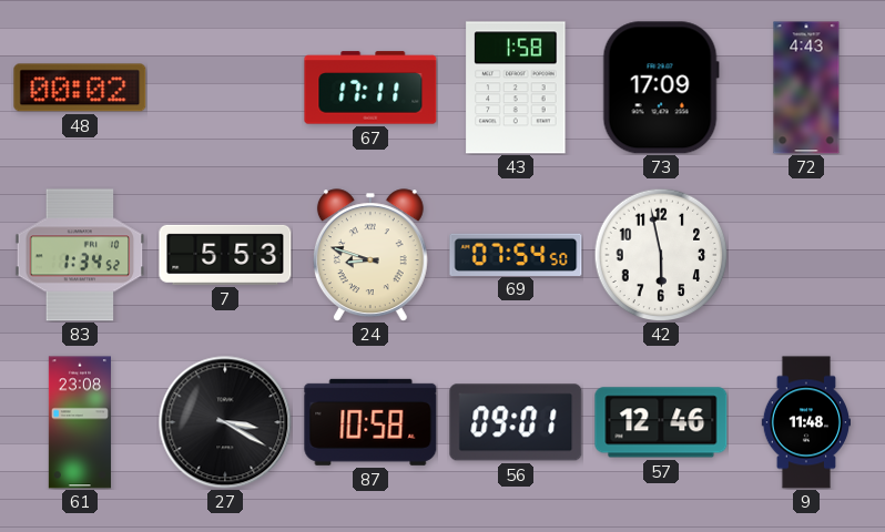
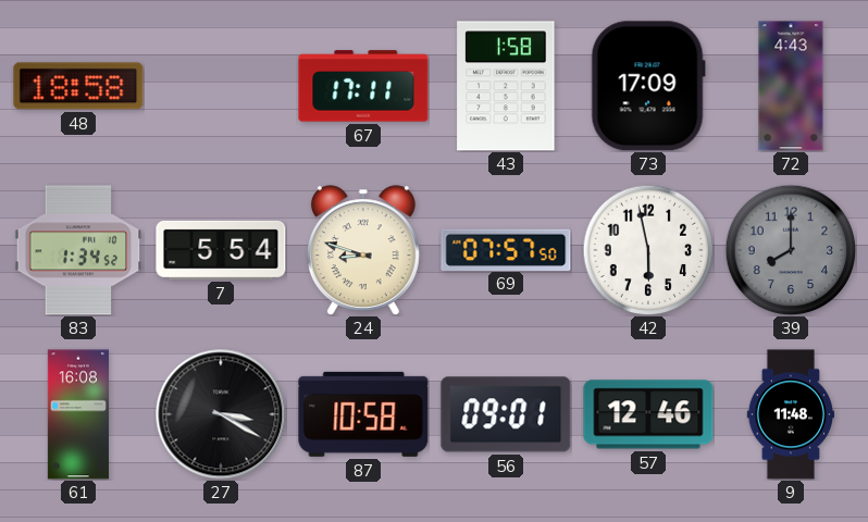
48: 00:02 -> 18:58
7: 5:53 -> 5:54
69: 07:54 -> 07:57
39: none -> 8:00
61: 23:08 -> 16:08
